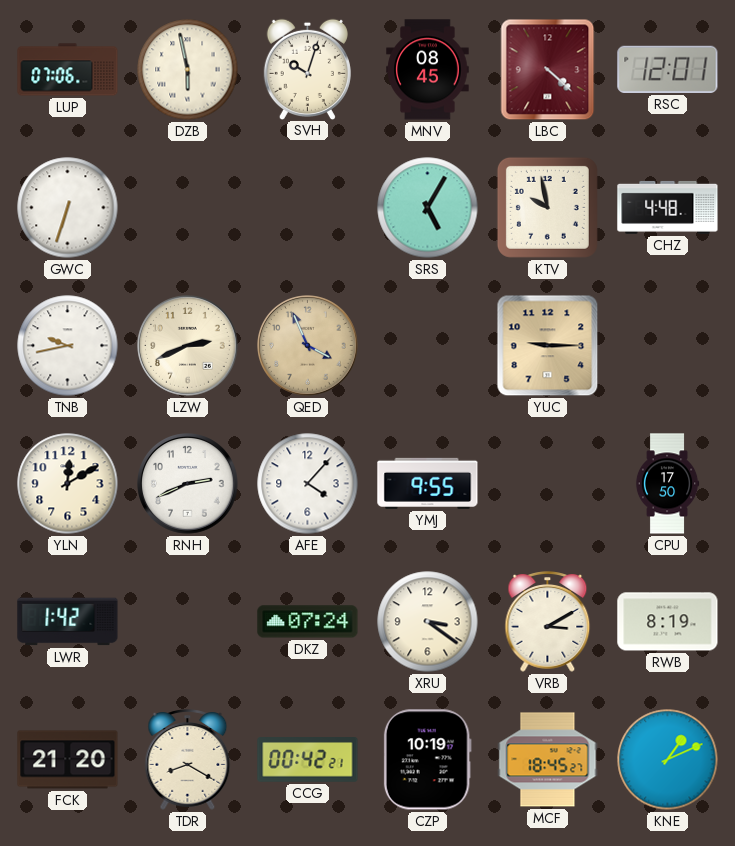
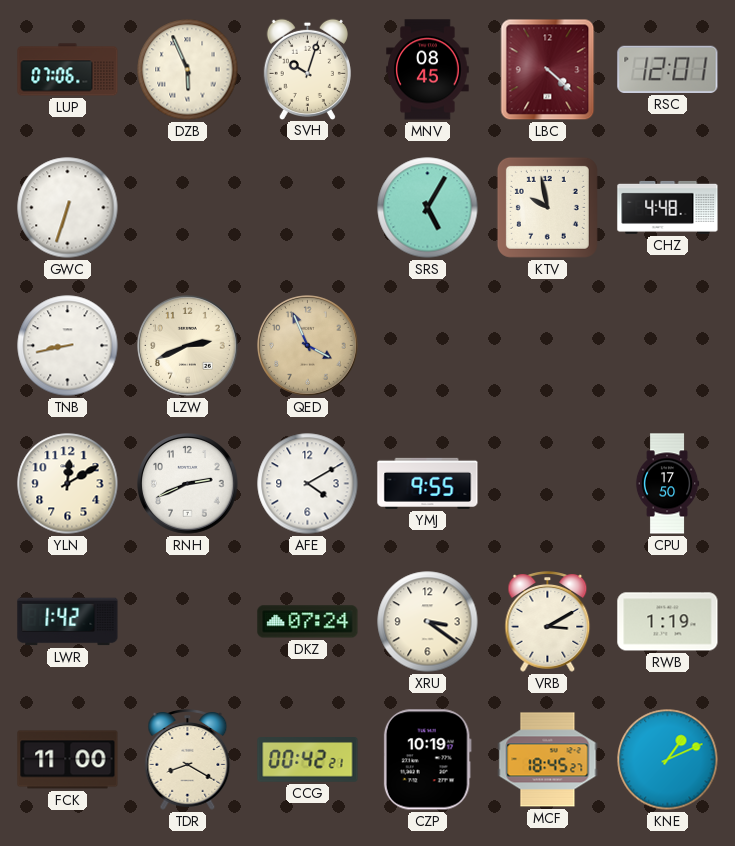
DZB: 5:58 -> 5:56
TNB: 9:43 -> 8:43
YUC: 9:15 -> none
AFE: 4:07 -> 4:10
RWB: 8:19 -> 1:19
FCK: 21:20 -> 11:00
